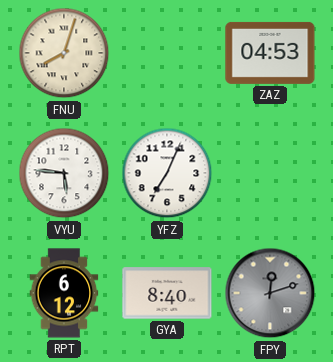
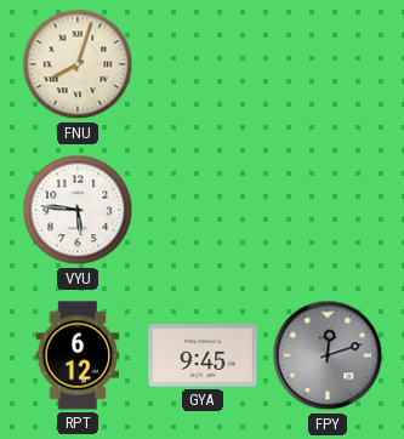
ZAZ: 04:53 -> none
YFZ: 7:04 -> none
GYA: 8:40 -> 9:45
